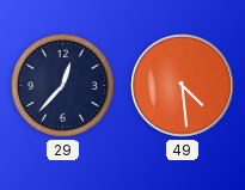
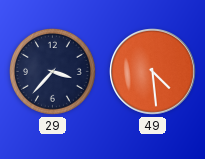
29: 12:37 -> 3:37
